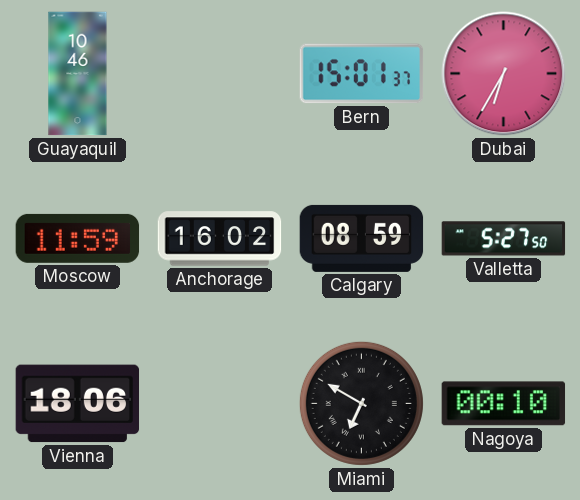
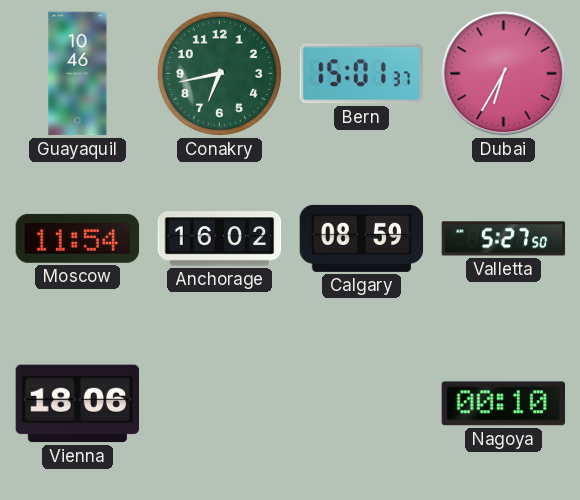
Conakry: none -> 6:43
Moscow: 11:59 -> 11:54
Miami: 6:50 -> none
